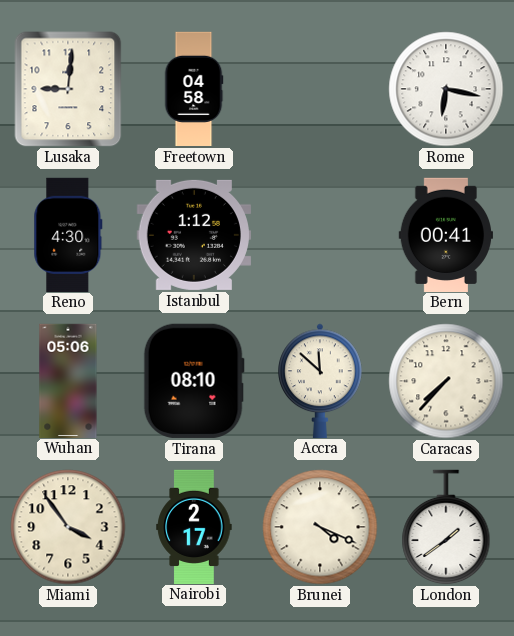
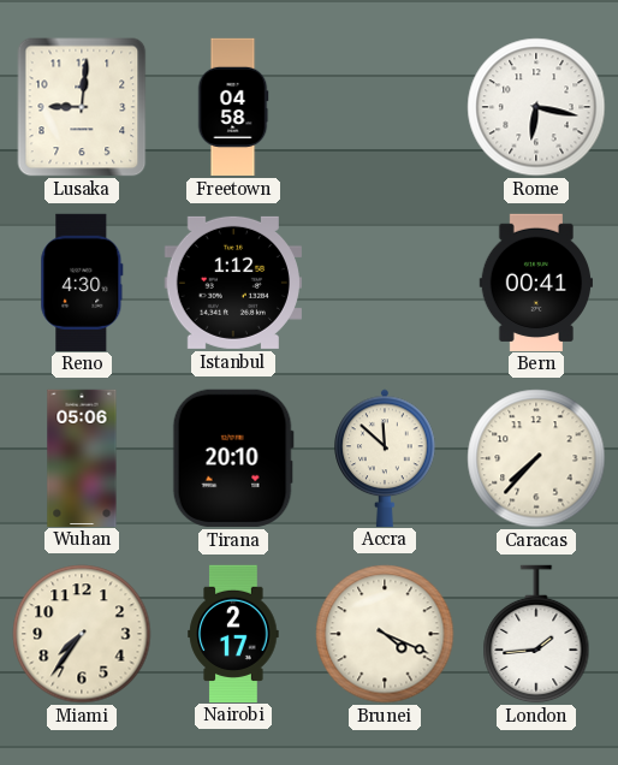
Tirana: 08:10 -> 20:10
Miami: 3:54 -> 7:36
London: 1:39 -> 1:44
